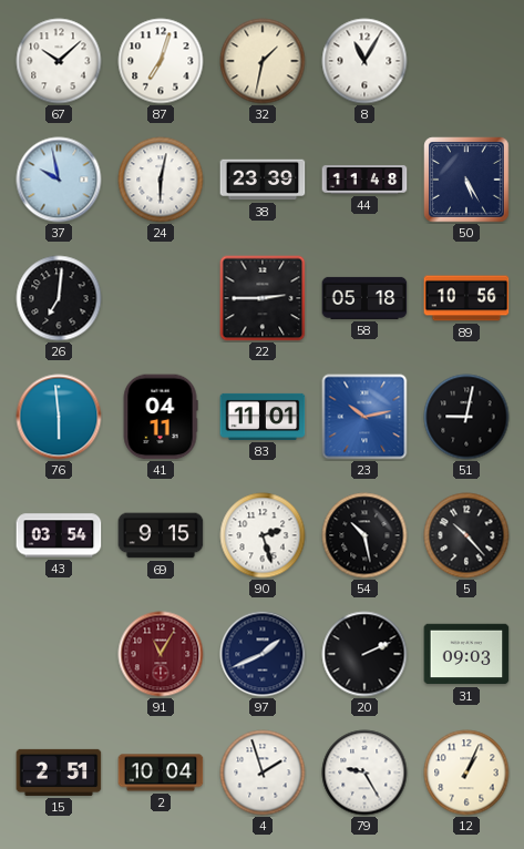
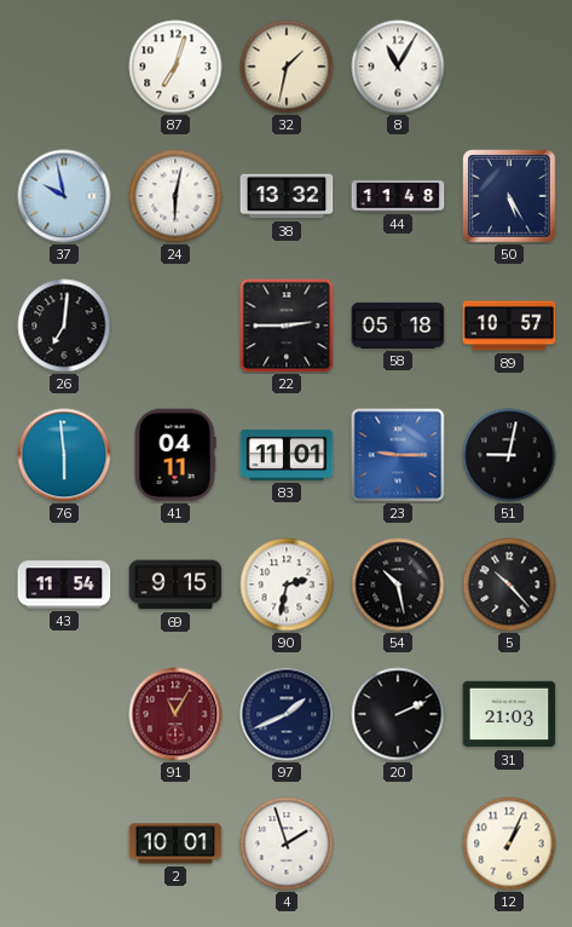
67: 10:08 -> none
38: 23:39 -> 13:32
89: 10:56 -> 10:57
23: 10:13 -> 9:15
43: 03:54 -> 11:54
90: 2:27 -> 2:32
31: 09:03 -> 21:03
15: 2:51 -> none
2: 10:04 -> 10:01
79: 9:25 -> none
